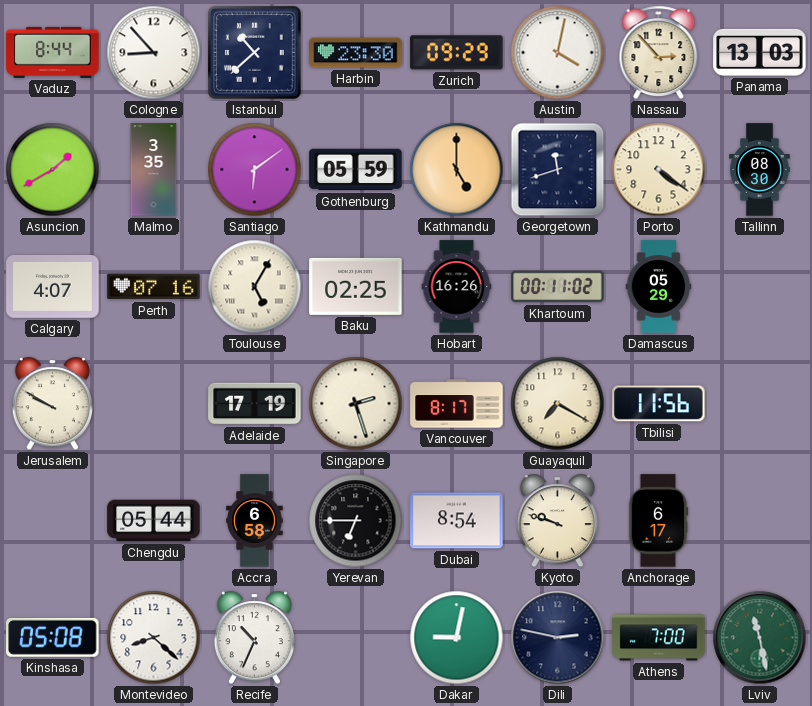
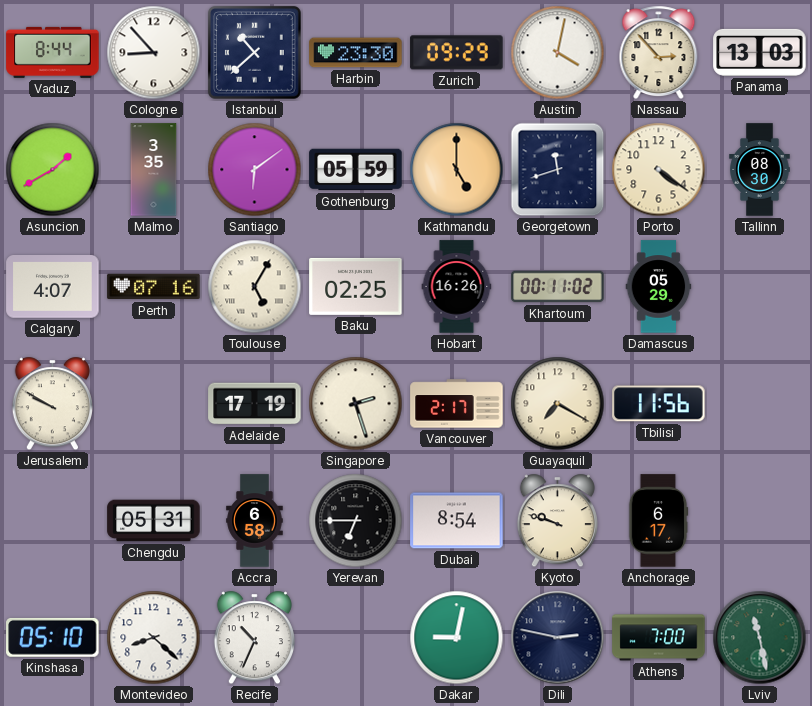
Vancouver: 8:17 -> 2:17
Chengdu: 05:44 -> 05:31
Kinshasa: 05:08 -> 05:10
